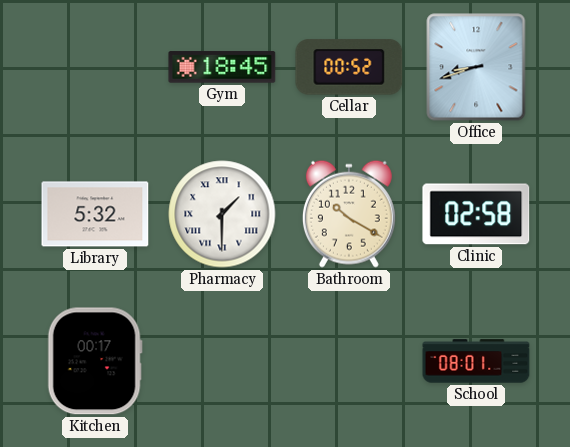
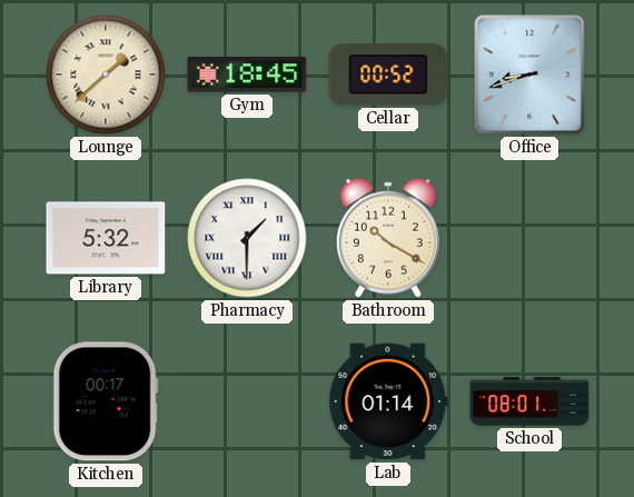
Lounge: none -> 1:38
Clinic: 02:58 -> none
Lab: none -> 01:14
